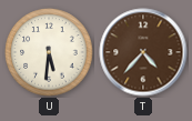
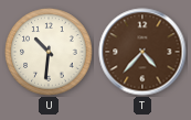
U: 5:31 -> 10:31
